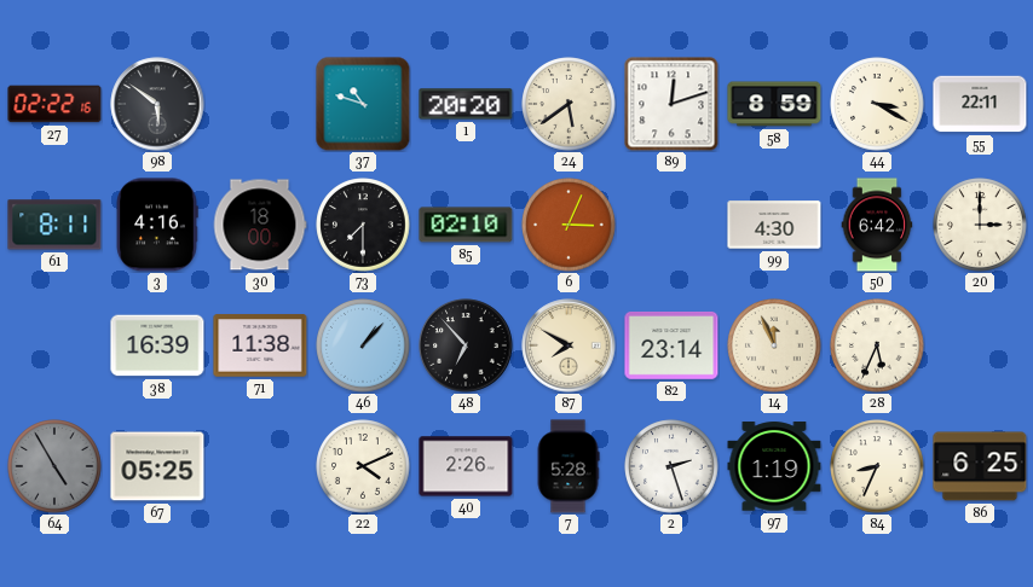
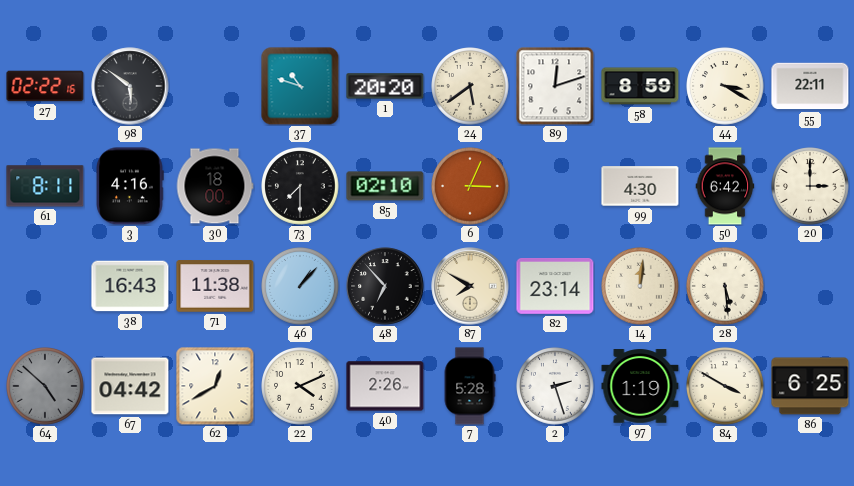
38: 16:39 -> 16:43
14: 11:56 -> 12:01
28: 5:34 -> 5:29
64: 4:55 -> 4:52
67: 05:25 -> 04:42
62: none -> 12:40
84: 8:34 -> 3:50
